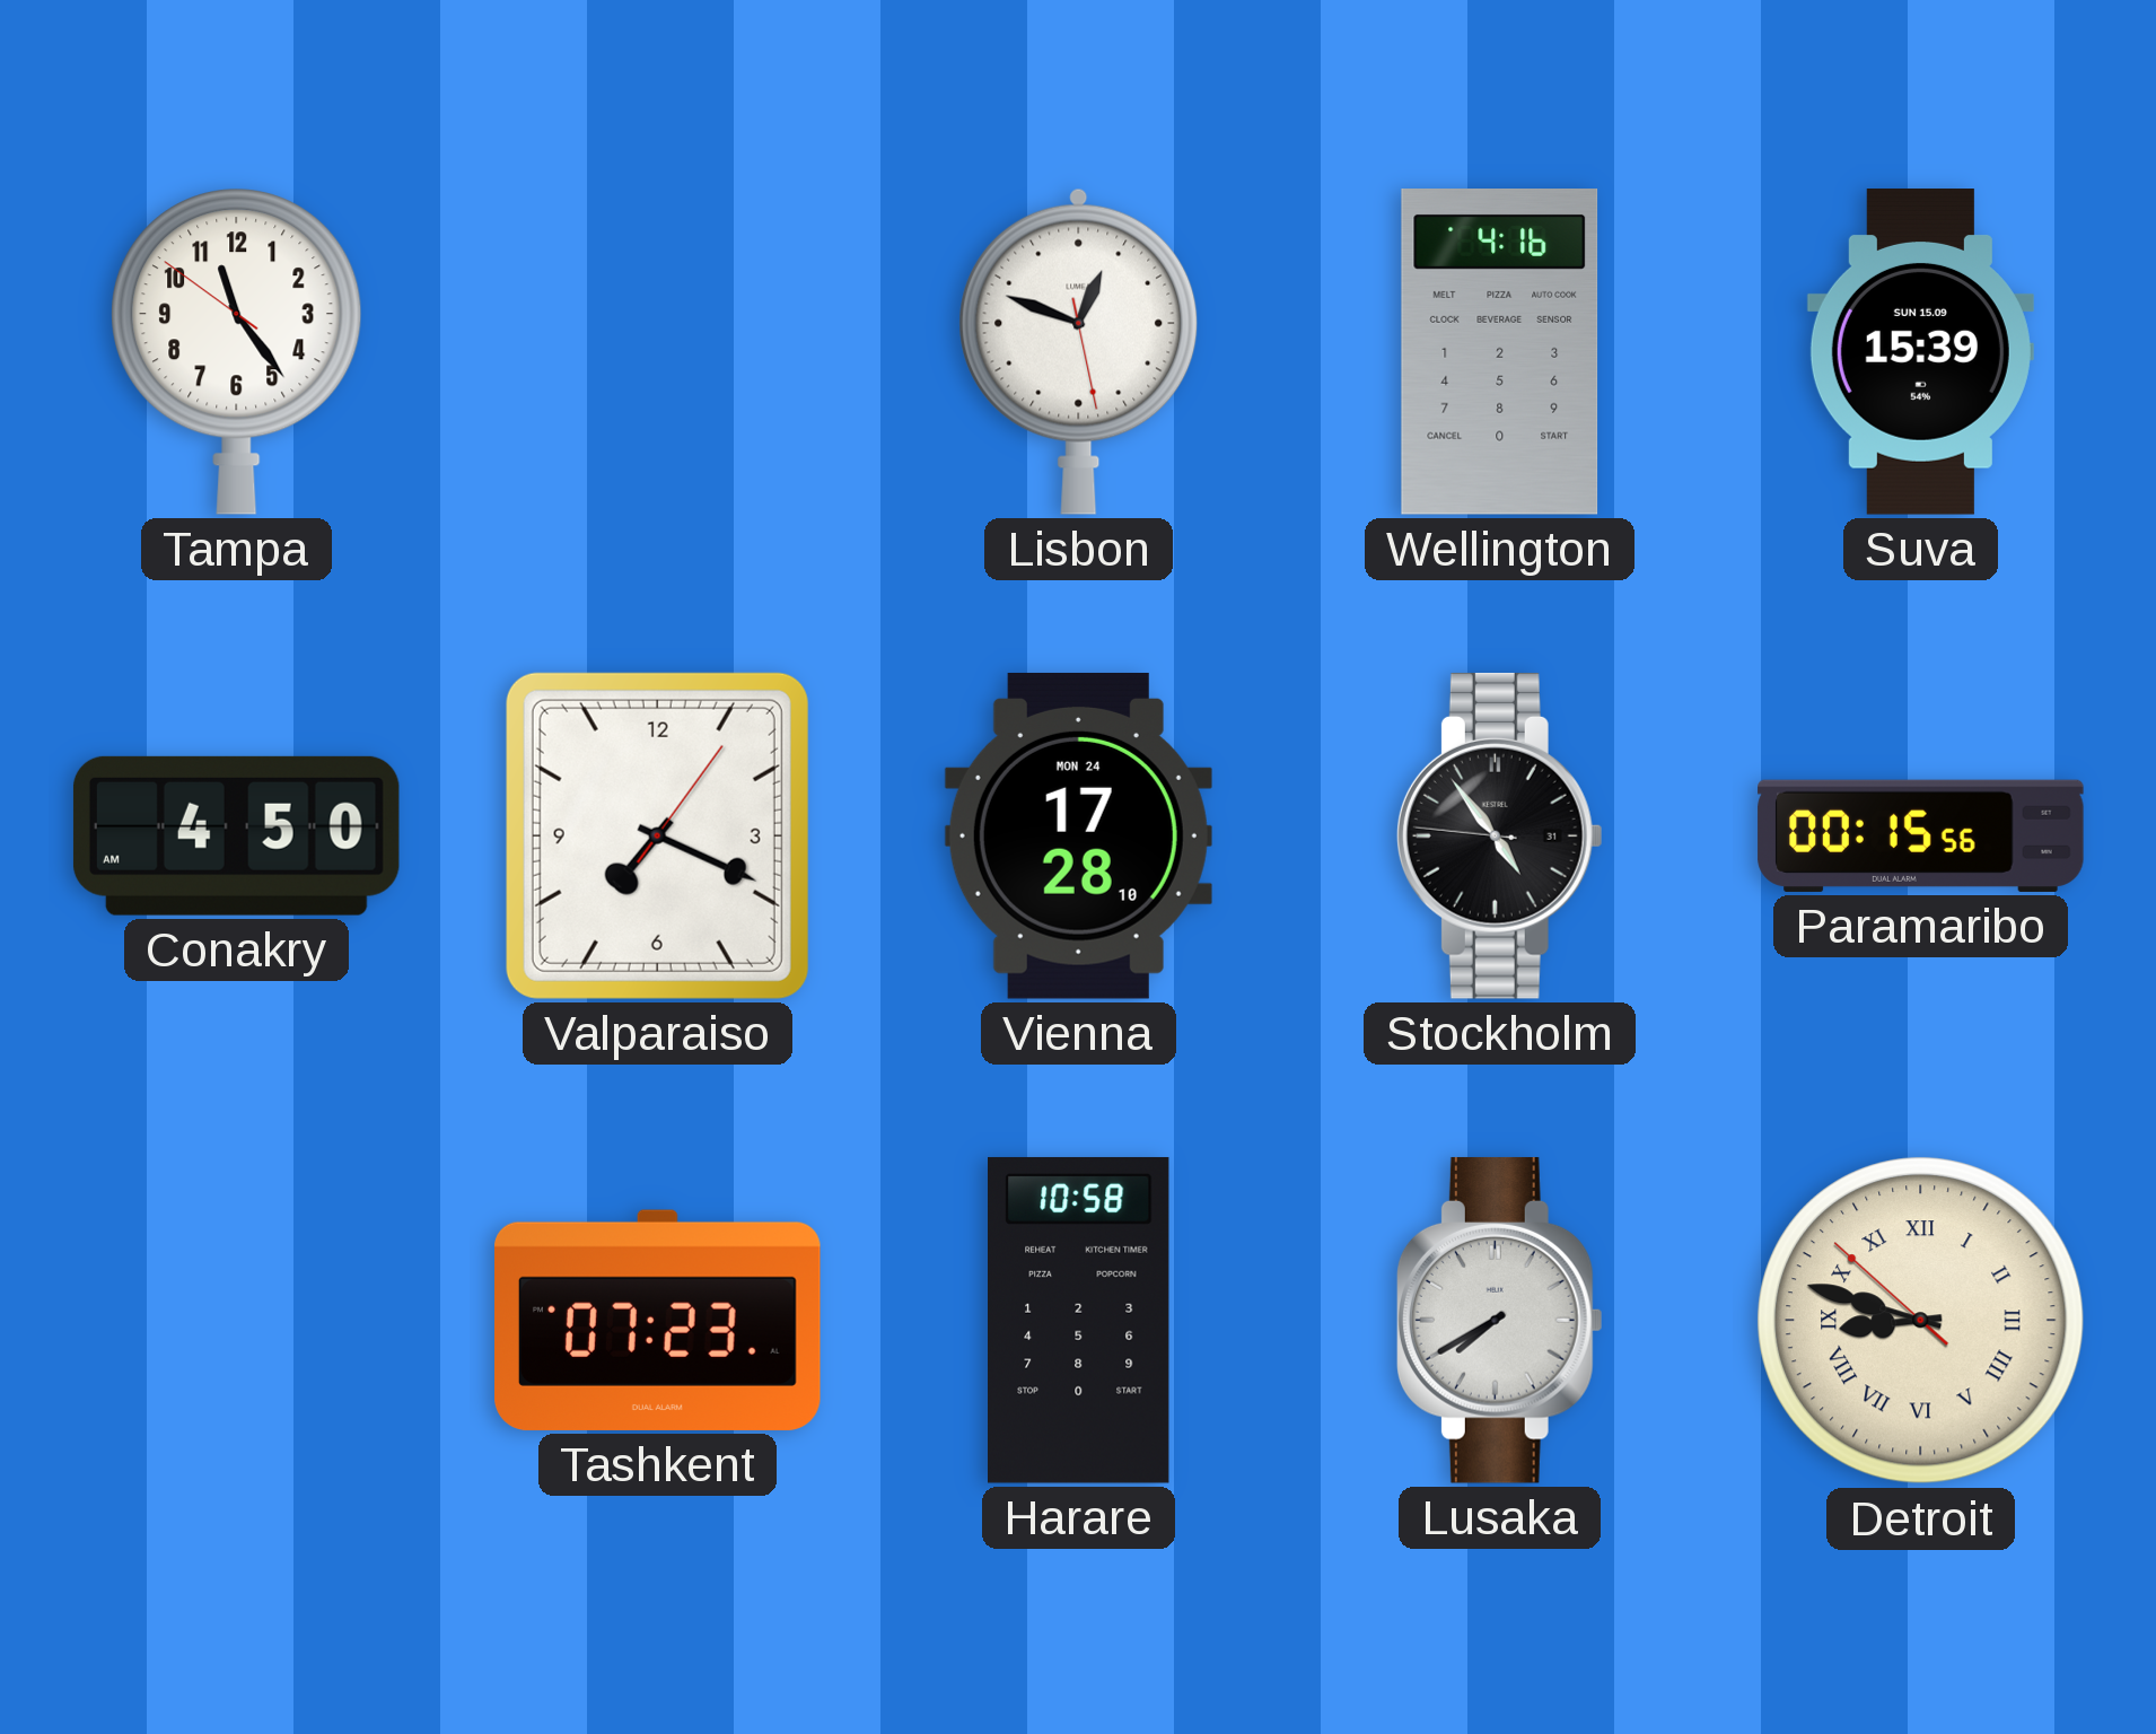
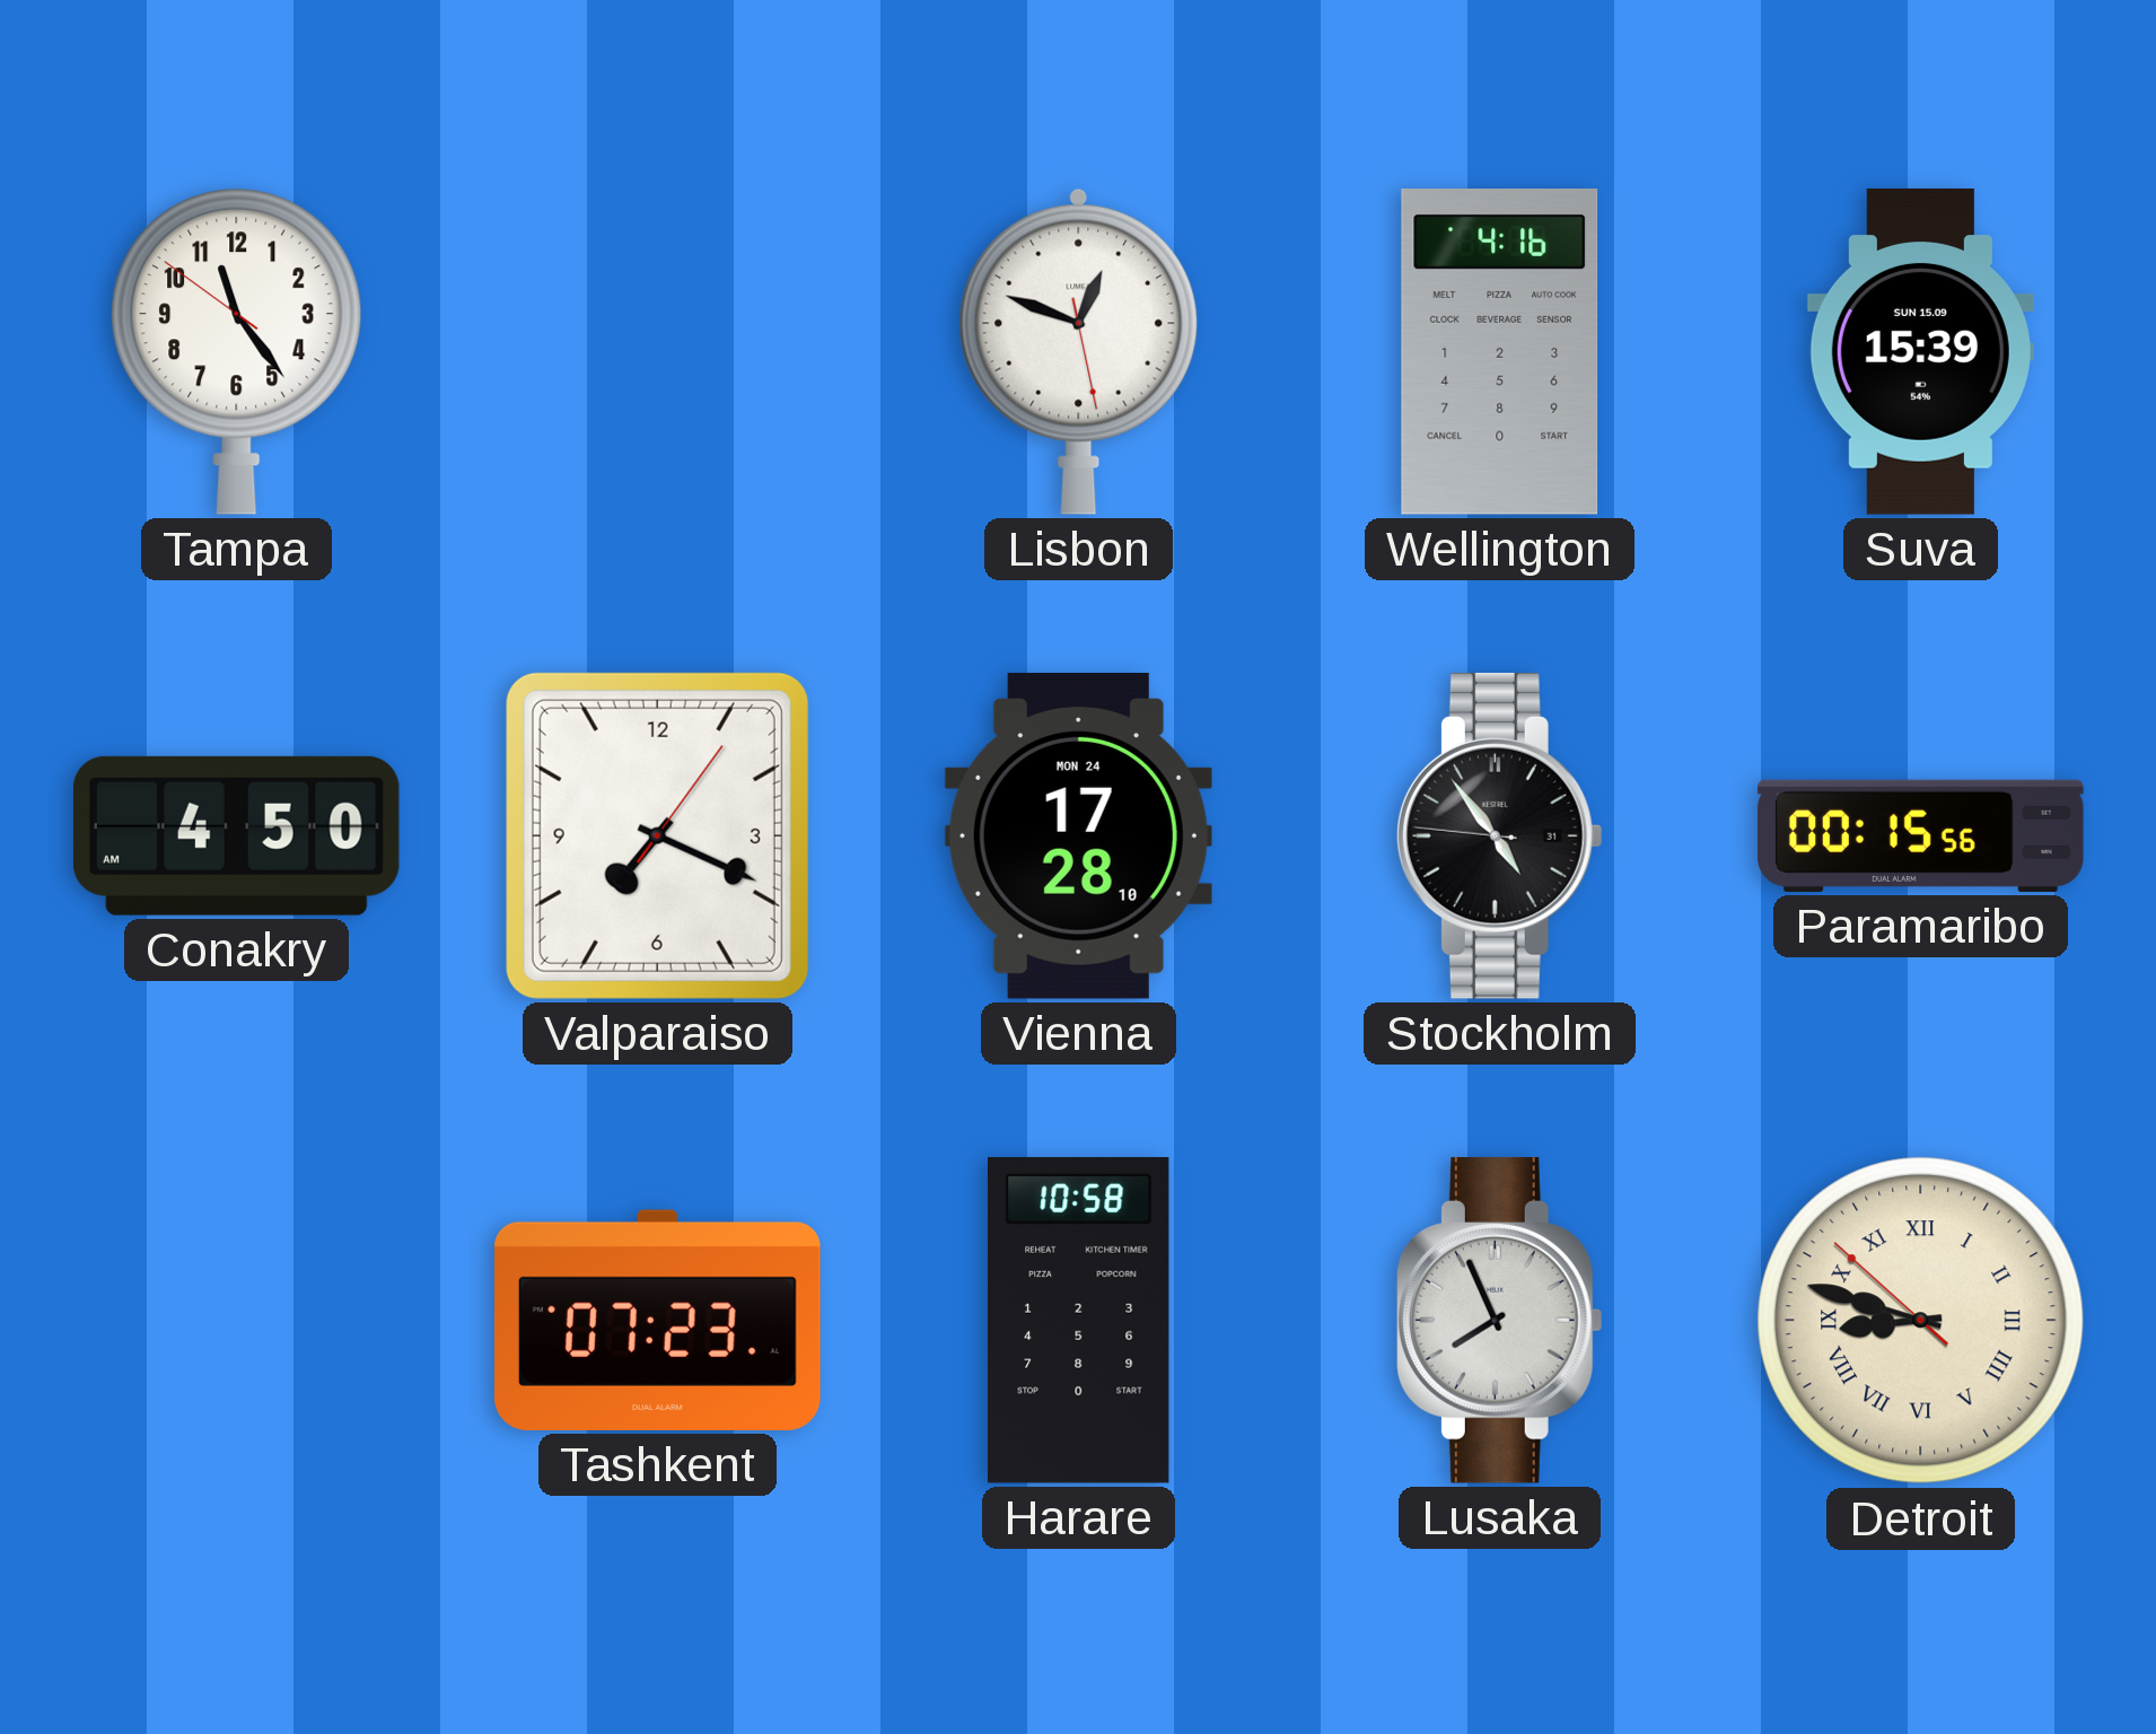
Lusaka: 7:40 -> 7:56
